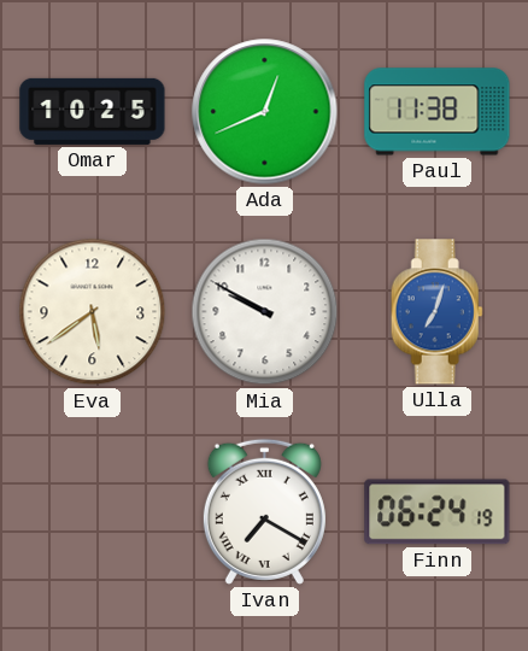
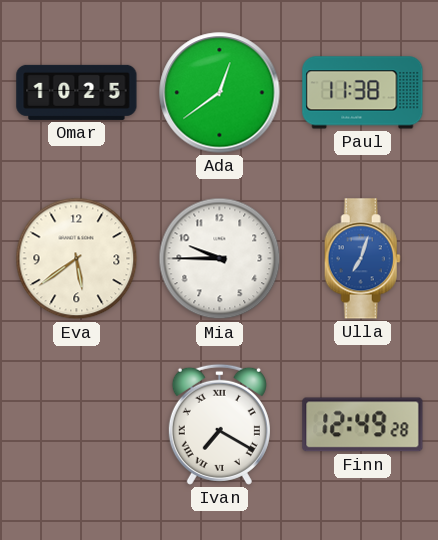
Ada: 12:41 -> 12:39
Mia: 9:50 -> 9:45
Finn: 06:24 -> 12:49
